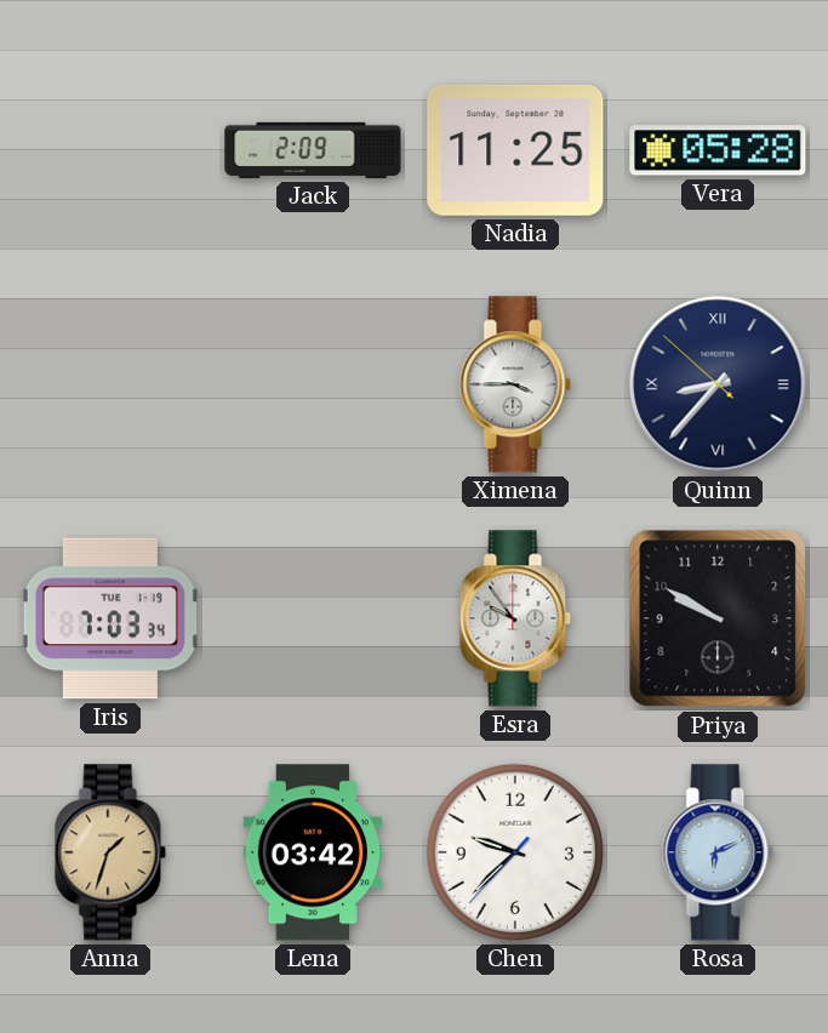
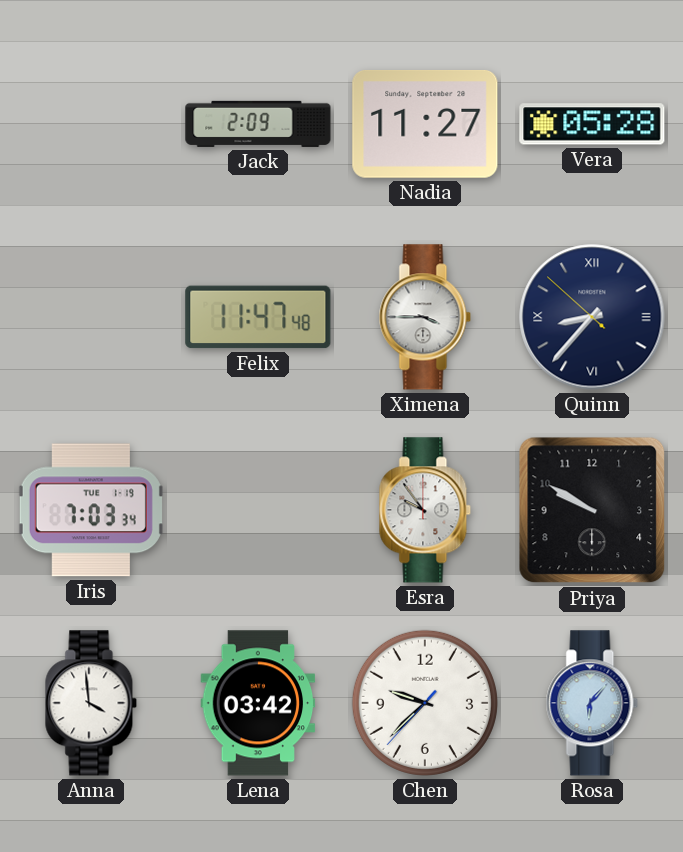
Nadia: 11:25 -> 11:27
Felix: none -> 11:47
Anna: 1:33 -> 3:59
Anna dial: champagne -> white
Rosa: 6:11 -> 6:07
